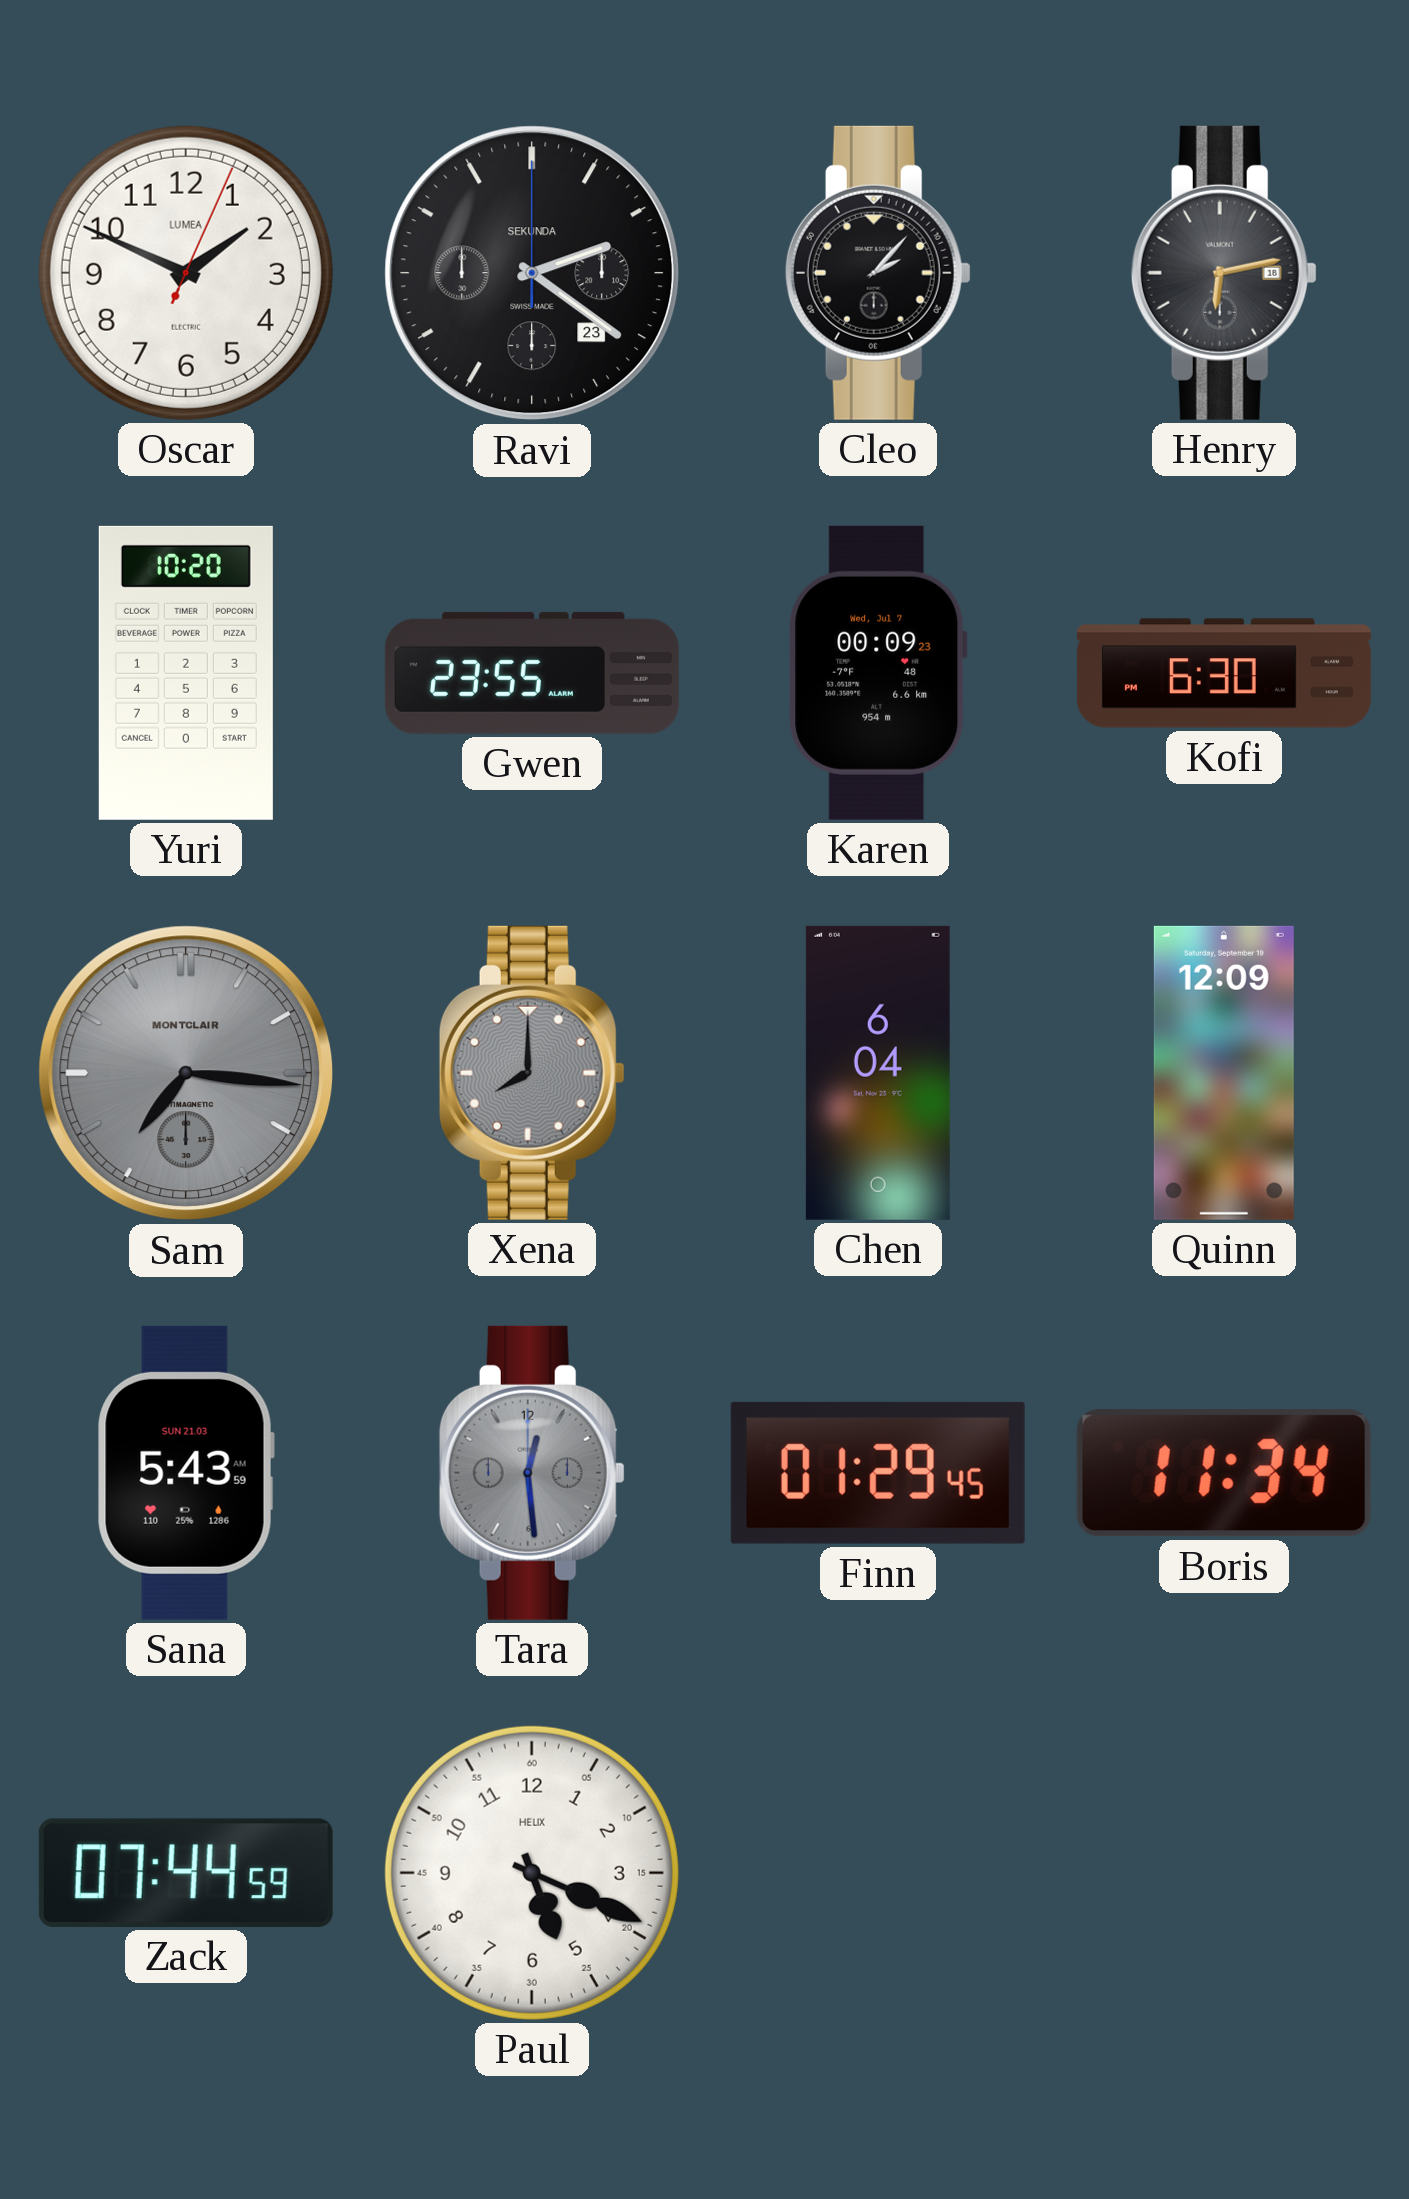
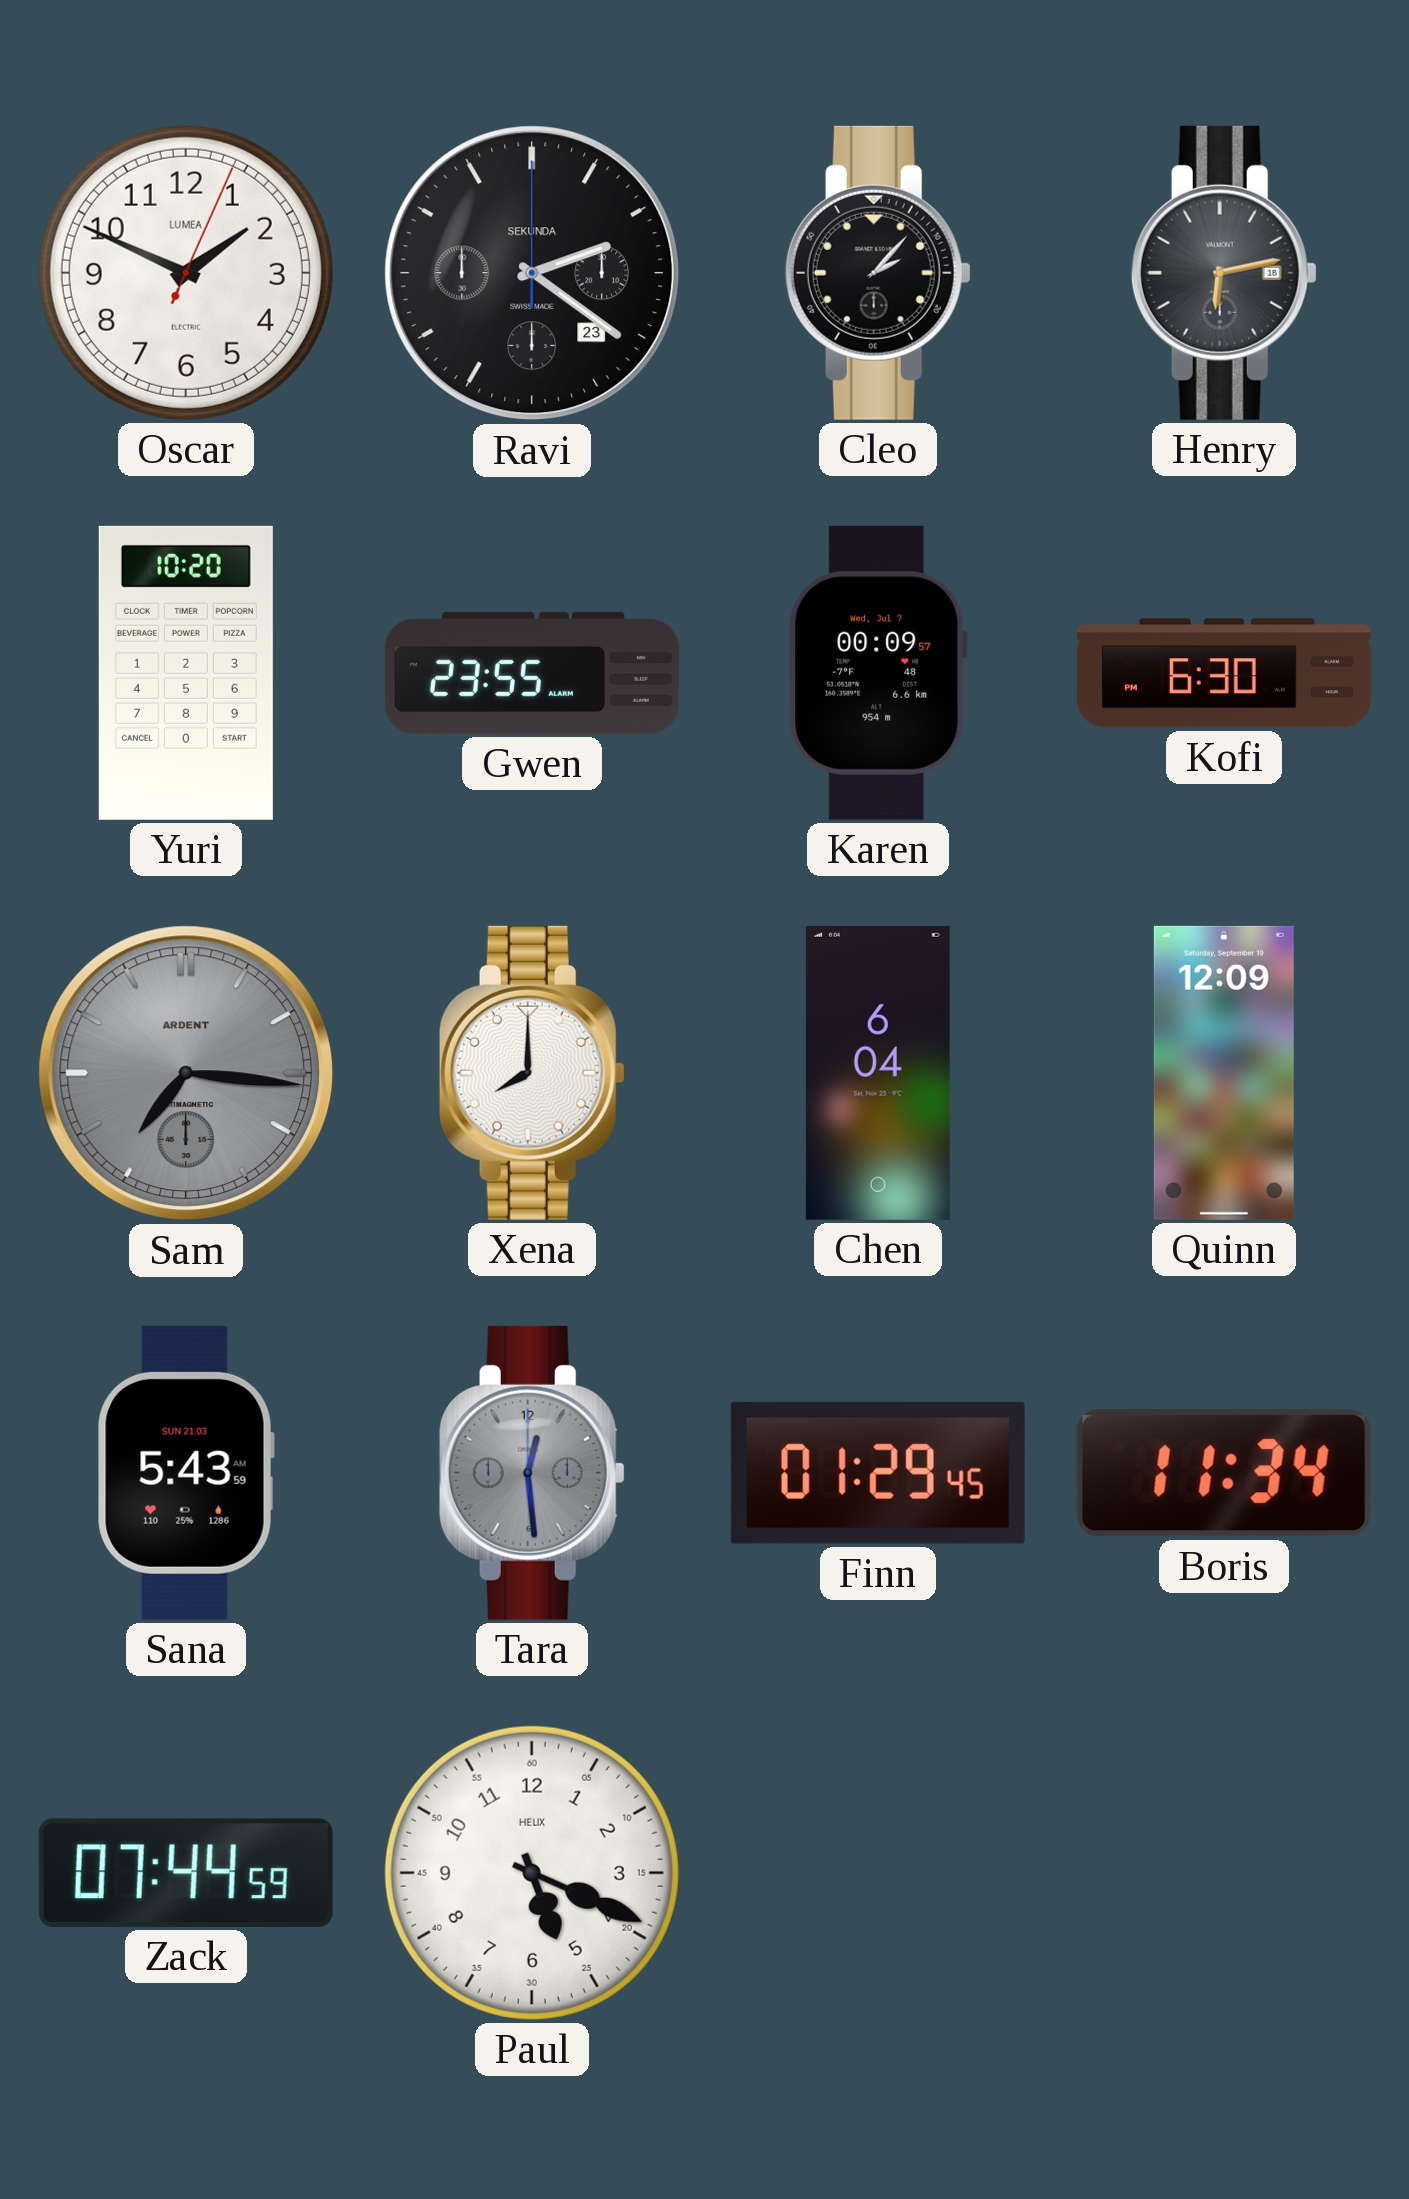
Karen: 00:09:23 -> 00:09:57
Sam brand: MONTCLAIR -> ARDENT
Xena dial: grey -> white
